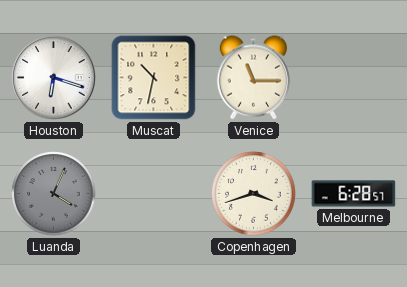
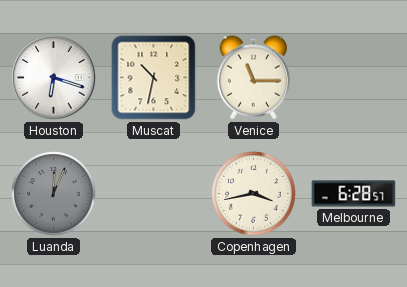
Luanda: 4:04 -> 12:04
Copenhagen: 3:42 -> 3:43
